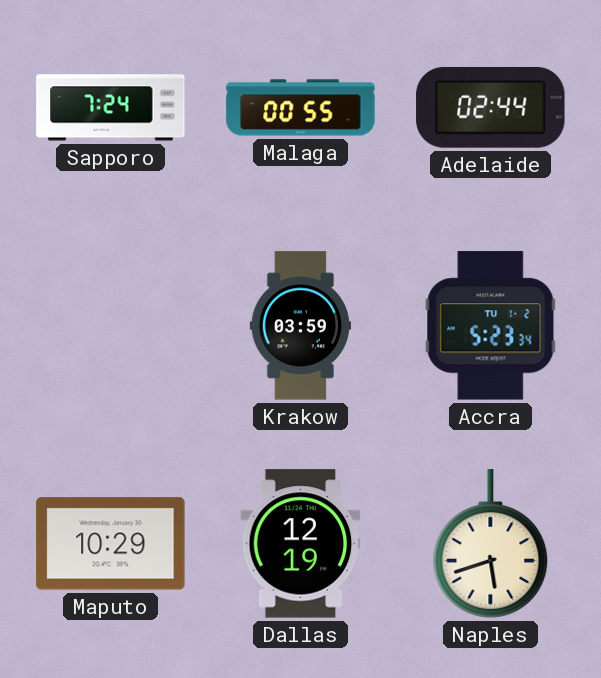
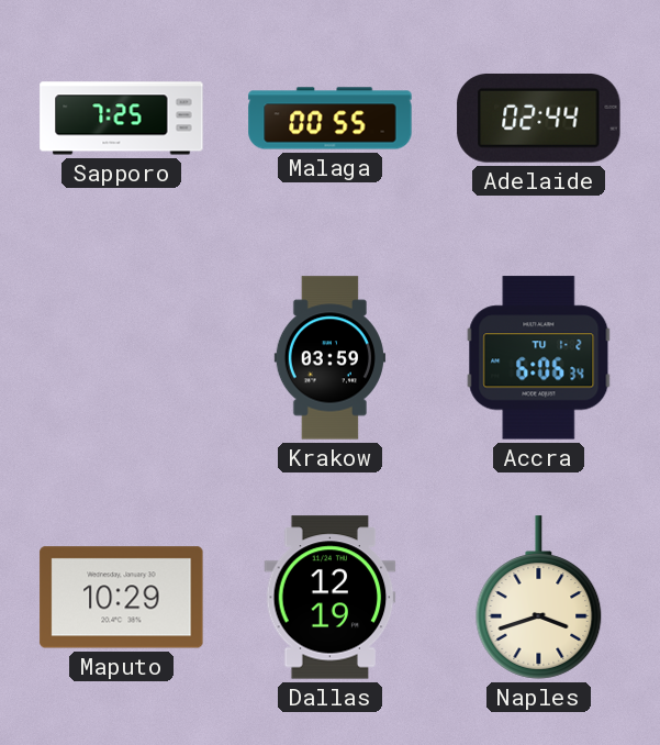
Sapporo: 7:24 -> 7:25
Accra: 5:23 -> 6:06
Naples: 5:42 -> 3:42
